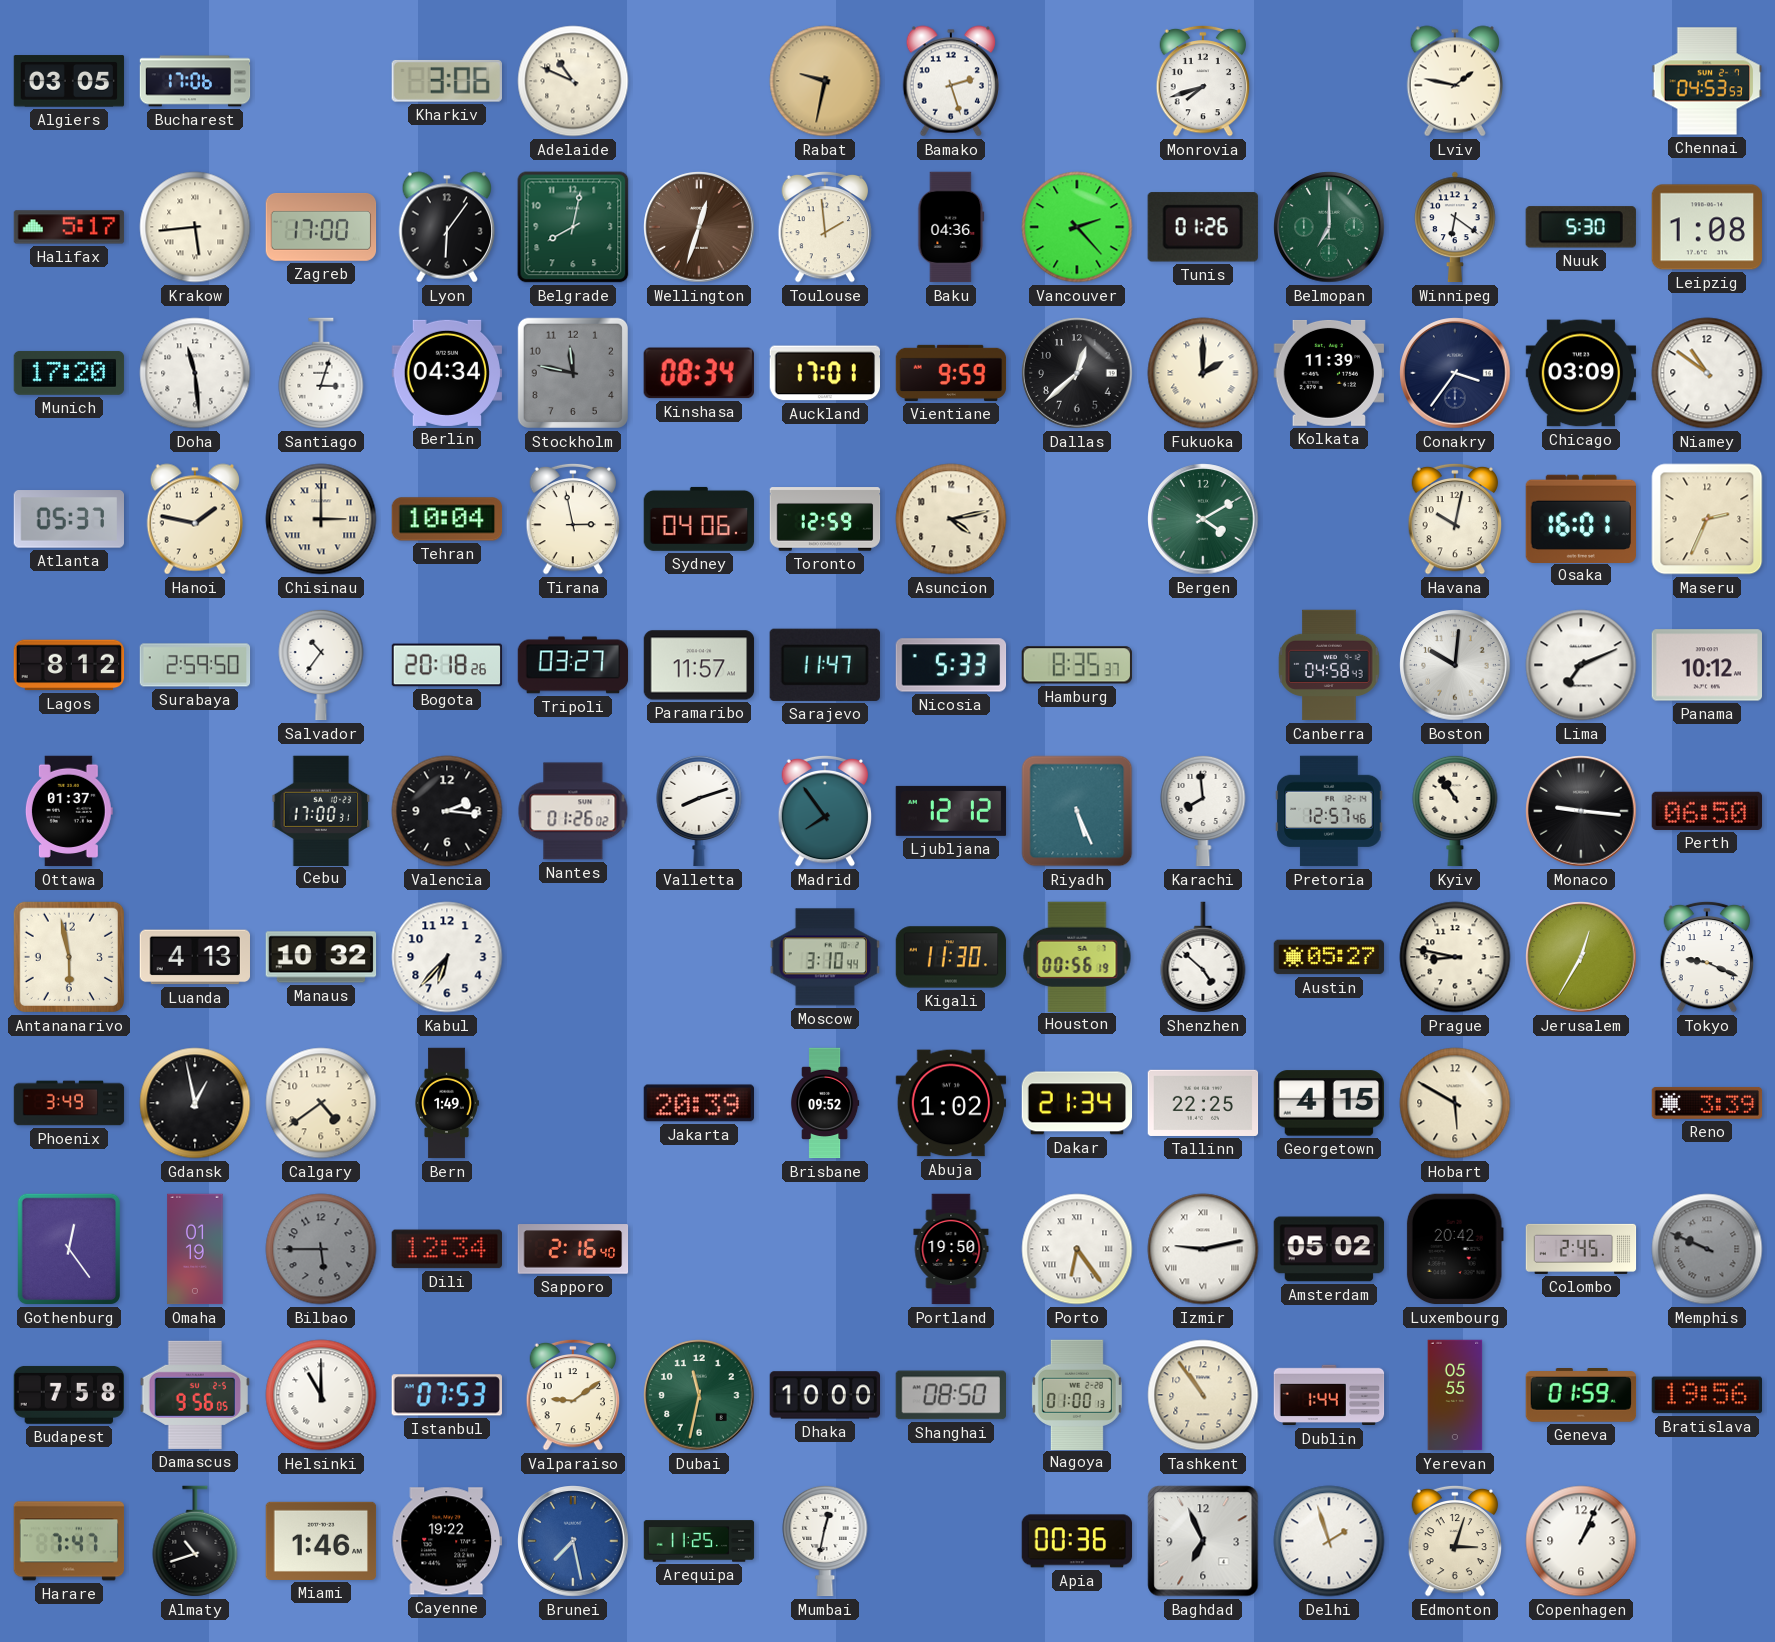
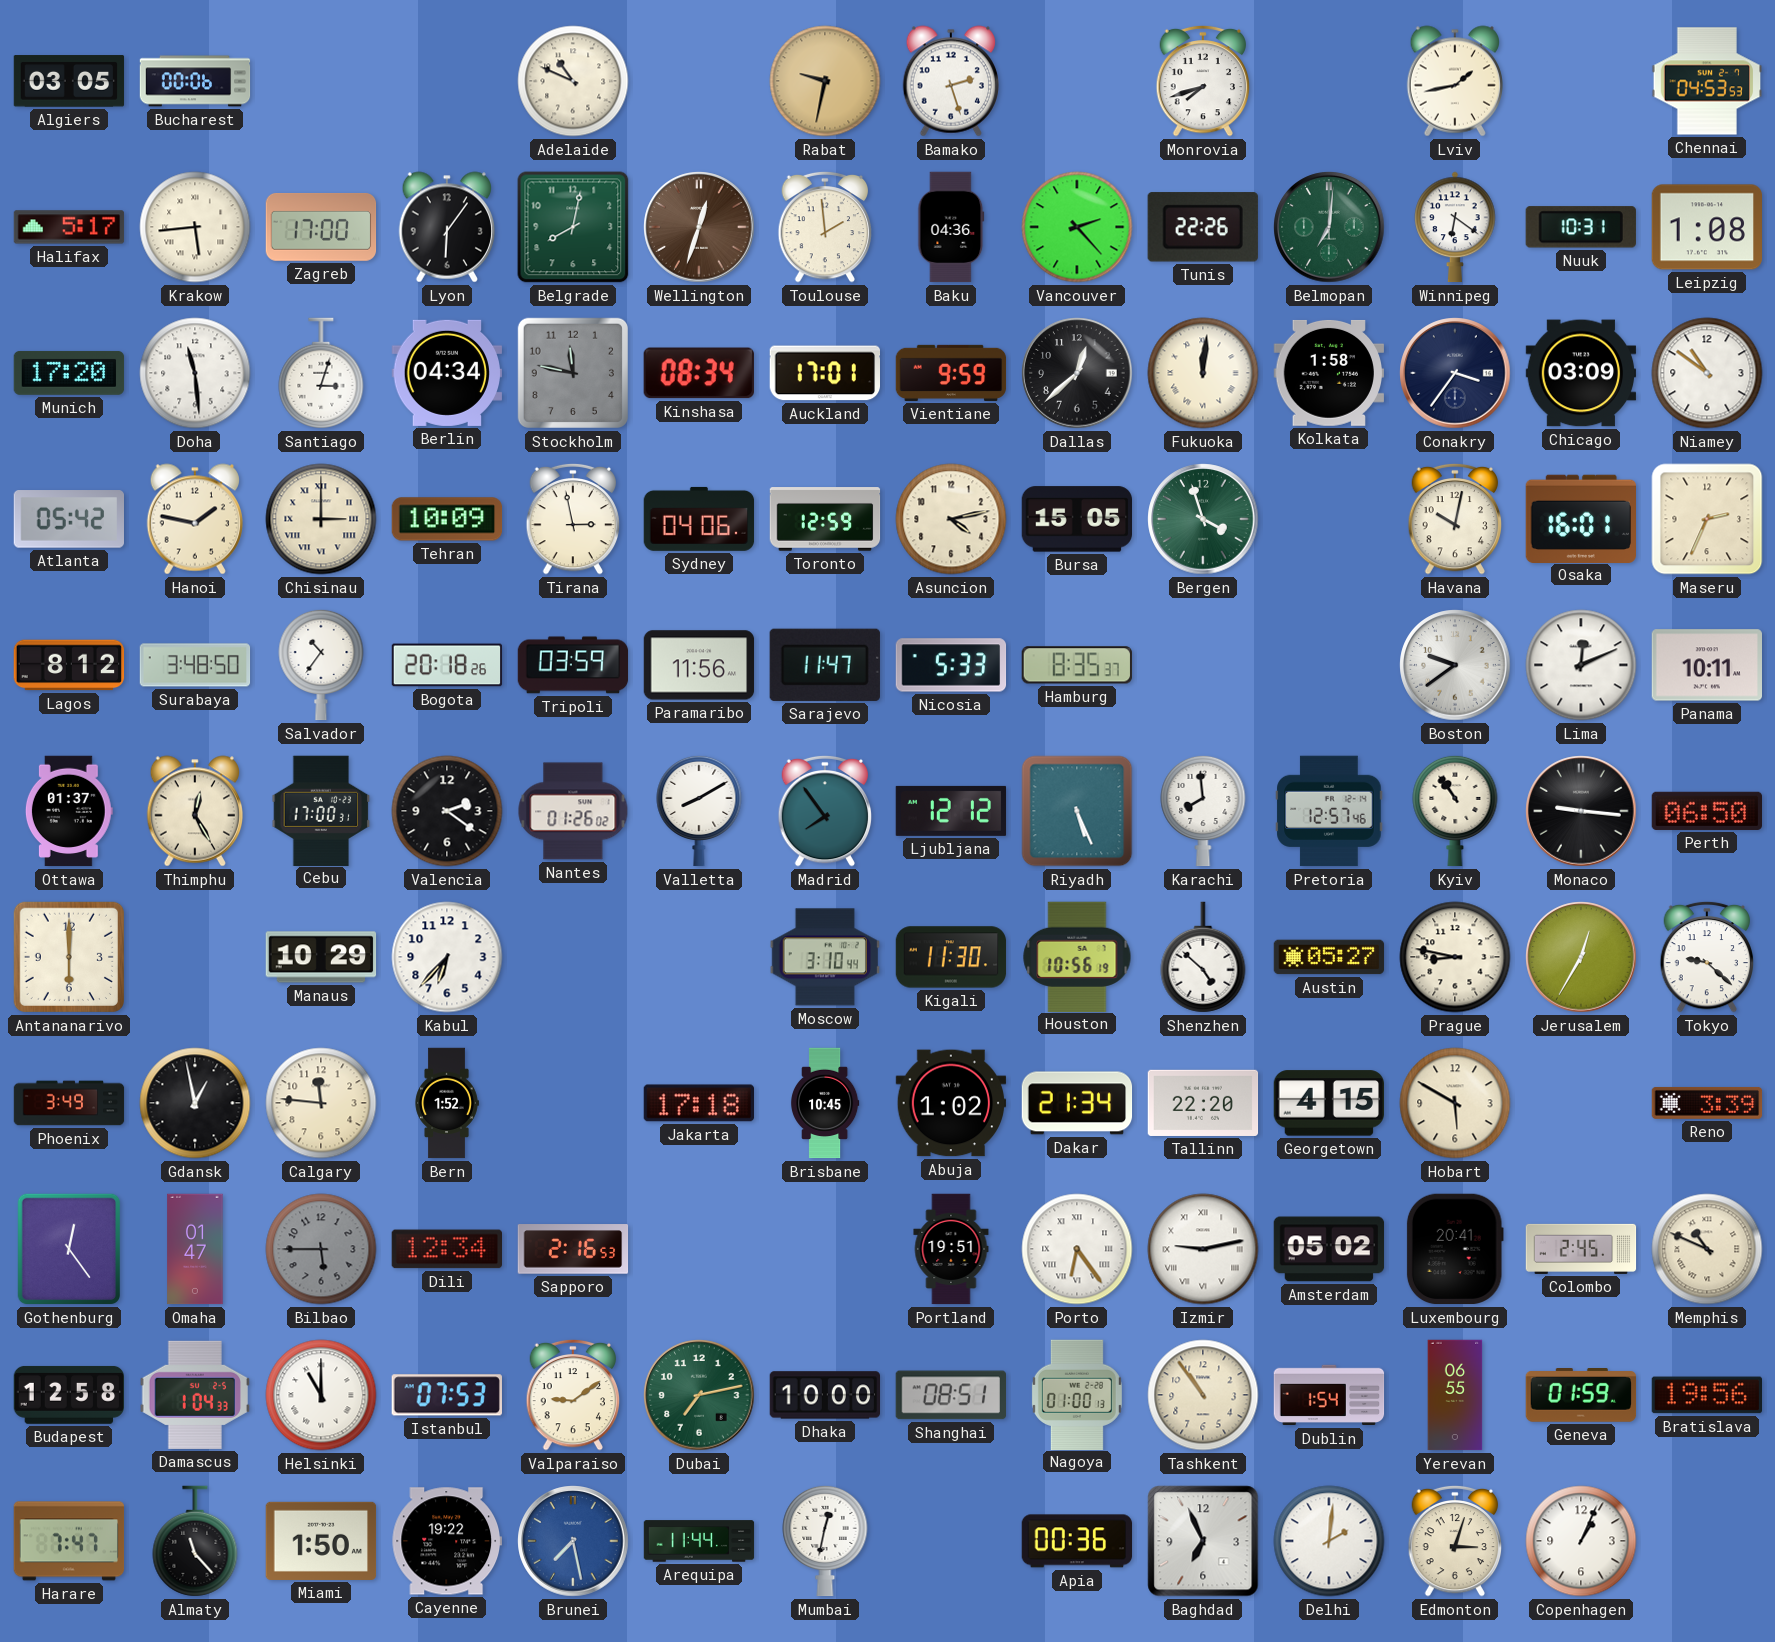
Bucharest: 17:06 -> 00:06
Kharkiv: 3:06 -> none
Lviv: 1:47 -> 1:43
Tunis: 01:26 -> 22:26
Belmopan: 7:00 -> 7:01
Nuuk: 5:30 -> 10:31
Fukuoka: 2:00 -> 12:01
Kolkata: 11:39 -> 1:58
Atlanta: 05:37 -> 05:42
Tehran: 10:04 -> 10:09
Bursa: none -> 15:05
Bergen: 4:10 -> 3:57
Surabaya: 2:59 -> 3:48
Tripoli: 03:27 -> 03:59
Paramaribo: 11:57 -> 11:56
Canberra: 04:58 -> none
Boston: 10:01 -> 9:39
Lima: 7:11 -> 12:11
Panama: 10:12 -> 10:11
Thimphu: none -> 12:25
Valencia: 2:16 -> 2:21
Valletta: 8:12 -> 8:10
Antananarivo: 5:58 -> 6:00
Luanda: 4:13 -> none
Manaus: 10:32 -> 10:29
Houston: 00:56 -> 10:56
Tokyo: 9:19 -> 9:22
Calgary: 4:39 -> 11:46
Bern: 1:49 -> 1:52
Jakarta: 20:39 -> 17:18
Brisbane: 09:52 -> 10:45
Tallinn: 22:25 -> 22:20
Omaha: 01:19 -> 01:47
Sapporo: 2:16:40 -> 2:16:53
Portland: 19:50 -> 19:51
Luxembourg: 20:42 -> 20:41
Memphis: 9:49 -> 10:49
Memphis dial: grey -> cream
Budapest: 7:58 -> 12:58
Damascus: 9:56 -> 1:04
Dubai: 11:32 -> 7:13
Shanghai: 08:50 -> 08:51
Dublin: 1:44 -> 1:54
Yerevan: 05:55 -> 06:55
Almaty: 10:42 -> 11:23
Miami: 1:46 -> 1:50
Arequipa: 11:25 -> 11:44
Delhi: 1:57 -> 2:01
